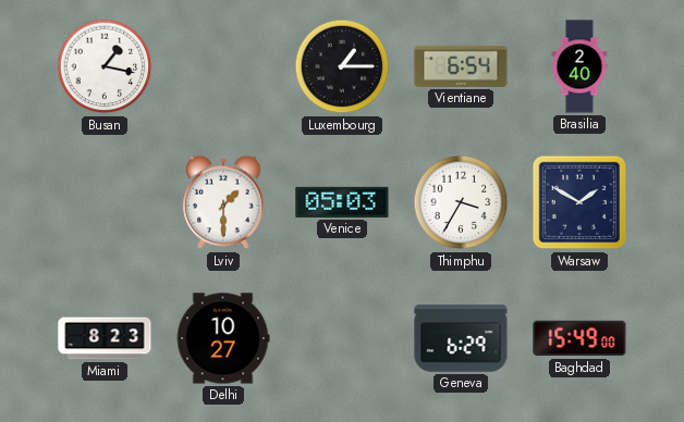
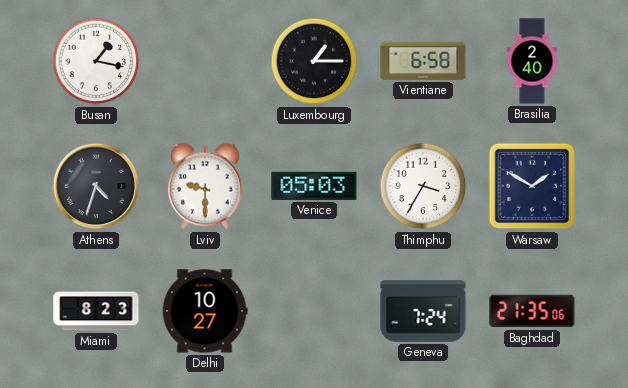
Vientiane: 6:54 -> 6:58
Athens: none -> 4:33
Lviv: 1:30 -> 9:30
Geneva: 6:29 -> 7:24
Baghdad: 15:49 -> 21:35
